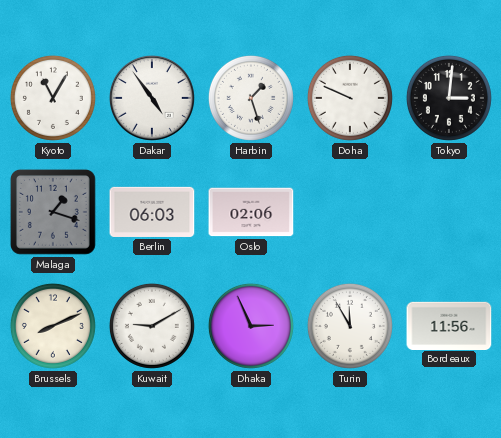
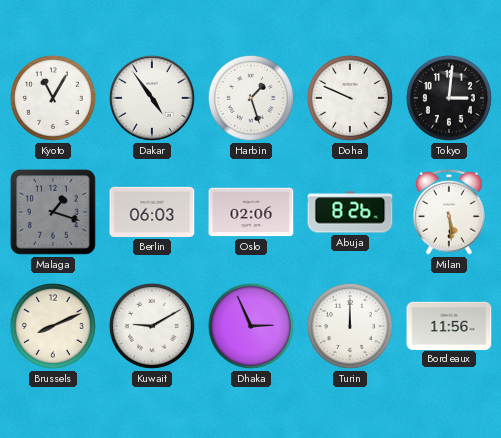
Abuja: none -> 8:26
Milan: none -> 5:29
Turin: 11:55 -> 12:00
